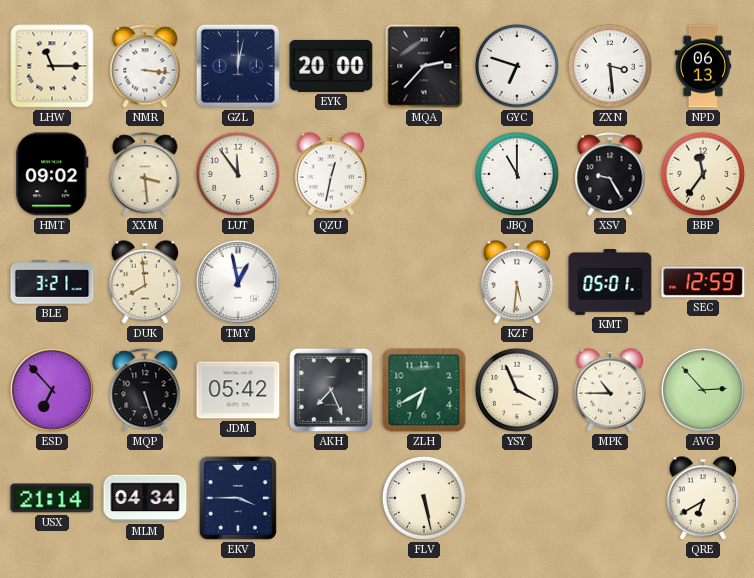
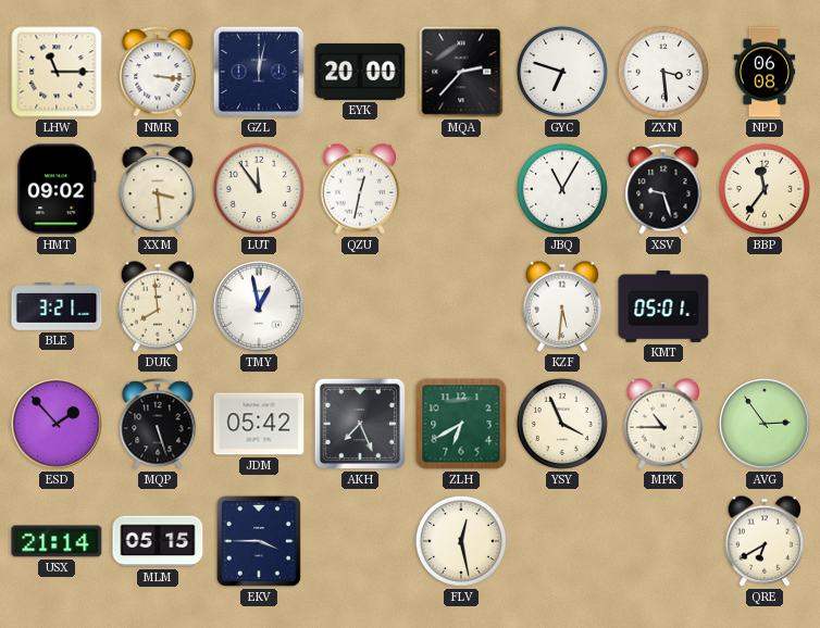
NPD: 06:13 -> 06:08
JBQ: 11:00 -> 11:05
XSV: 9:25 -> 9:27
SEC: 12:59 -> none
ESD: 6:53 -> 1:53
AVG: 2:53 -> 2:54
MLM: 04:34 -> 05:15
FLV: 5:28 -> 12:28
